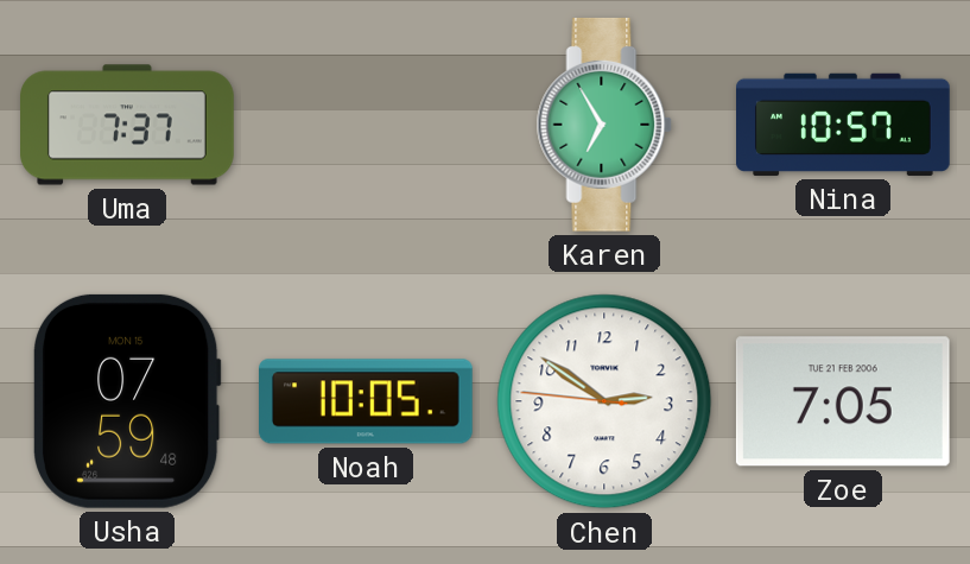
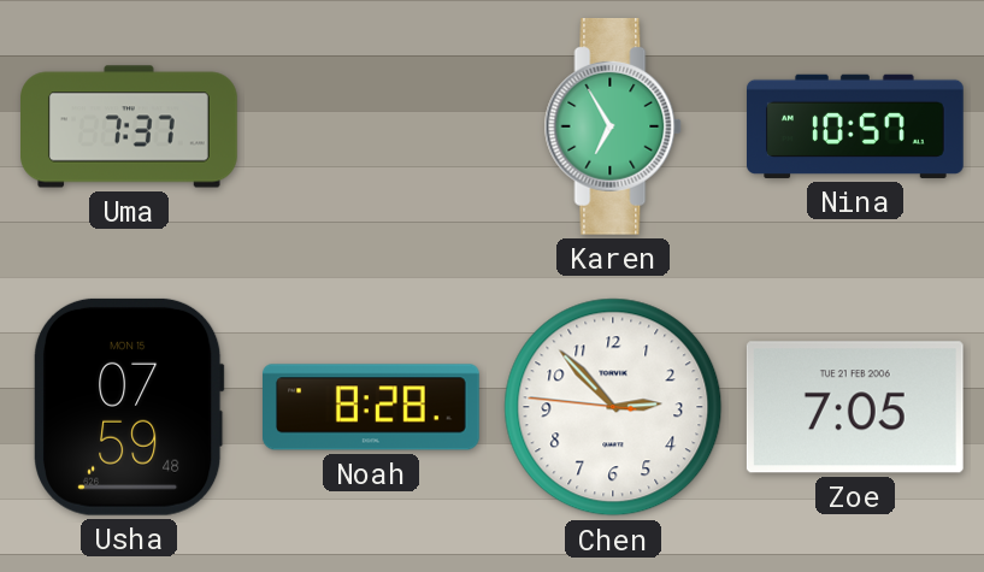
Noah: 10:05 -> 8:28
Chen: 2:50 -> 2:52
